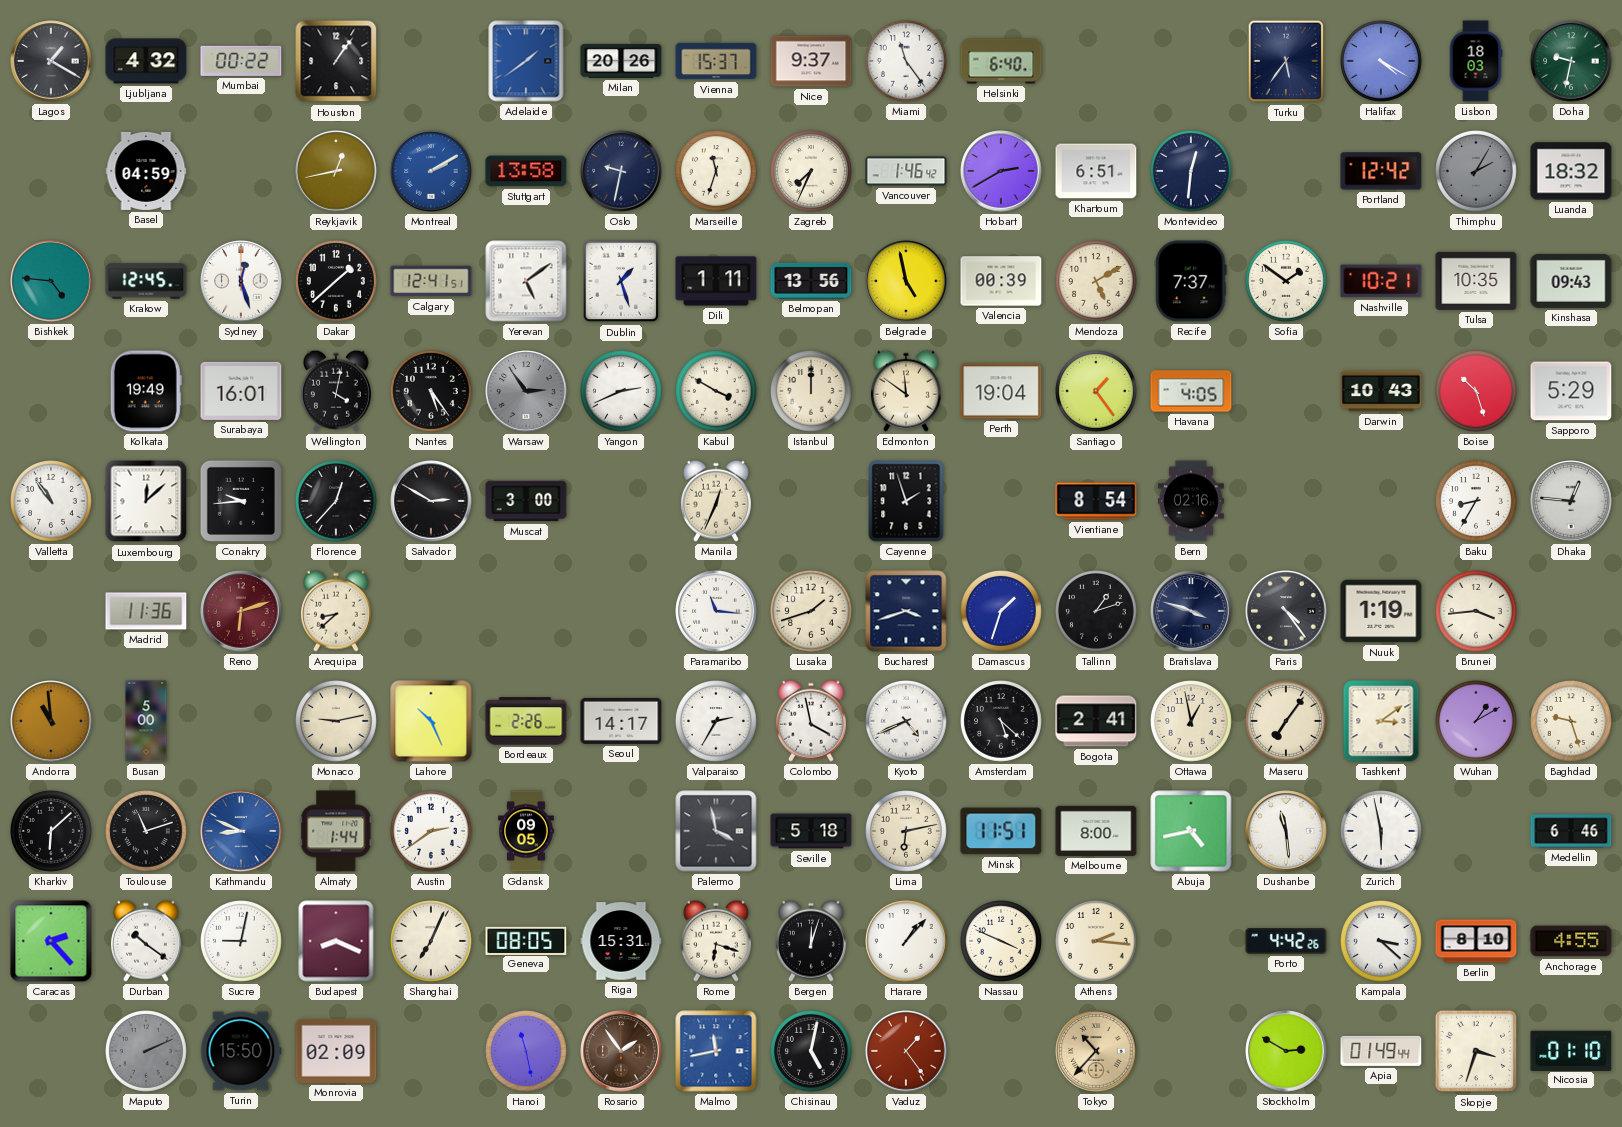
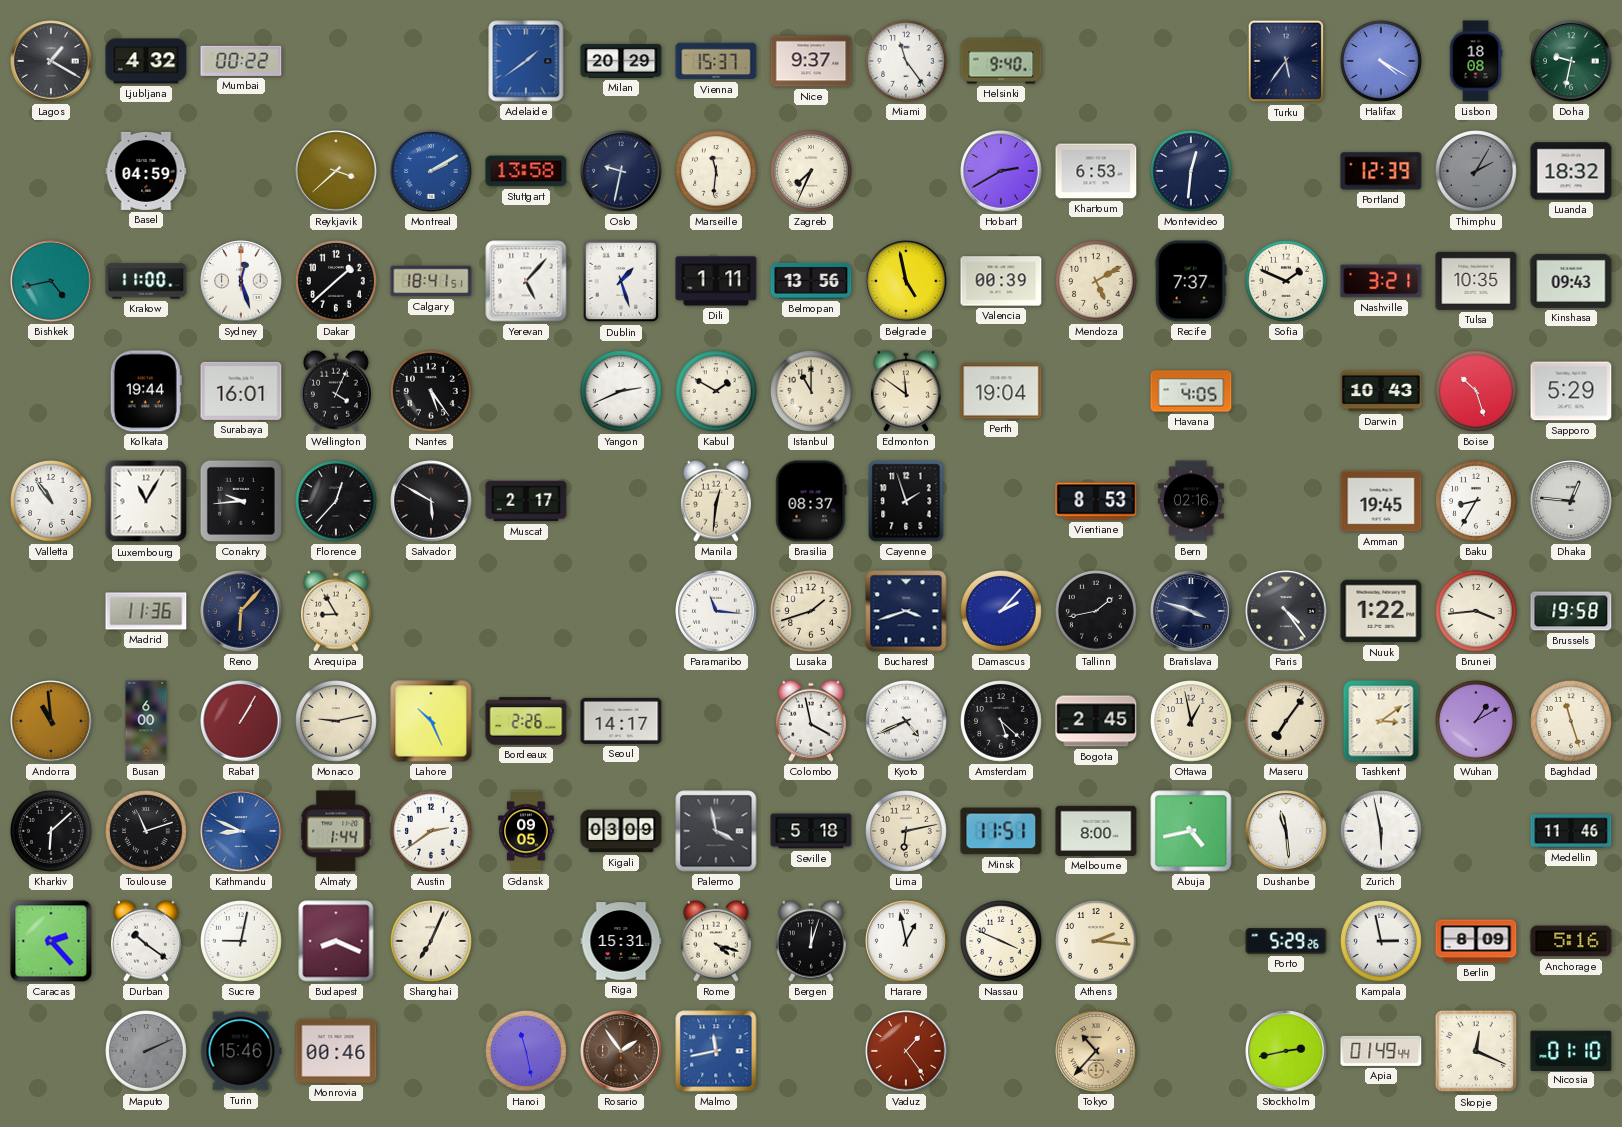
Houston: 1:06 -> none
Milan: 20:26 -> 20:29
Helsinki: 6:40 -> 9:40
Lisbon: 18:03 -> 18:08
Reykjavik: 12:43 -> 3:38
Marseille: 11:33 -> 11:31
Vancouver: 1:46 -> none
Khartoum: 6:51 -> 6:53
Portland: 12:42 -> 12:39
Bishkek: 4:46 -> 4:43
Krakow: 12:45 -> 11:00
Calgary: 12:41 -> 18:41
Yerevan: 5:09 -> 5:07
Sofia: 1:51 -> 1:49
Nashville: 10:21 -> 3:21
Kolkata: 19:49 -> 19:44
Wellington: 4:02 -> 4:04
Warsaw: 2:54 -> none
Kabul: 3:50 -> 1:50
Istanbul: 12:00 -> 11:00
Santiago: 1:24 -> none
Luxembourg: 12:08 -> 11:05
Salvador: 2:50 -> 5:50
Muscat: 3:00 -> 2:17
Manila: 12:34 -> 12:31
Brasilia: none -> 08:37
Vientiane: 8:54 -> 8:53
Amman: none -> 19:45
Reno: 6:12 -> 6:07
Reno dial: burgundy -> navy
Arequipa: 8:38 -> 8:55
Damascus: 1:33 -> 2:07
Tallinn: 1:12 -> 1:43
Nuuk: 1:19 -> 1:22
Brussels: none -> 19:58
Busan: 5:00 -> 6:00
Rabat: none -> 1:05
Valparaiso: 2:35 -> none
Bogota: 2:41 -> 2:45
Baghdad: 9:27 -> 11:27
Kigali: none -> 03:09
Medellin: 6:46 -> 11:46
Geneva: 08:05 -> none
Rome: 6:18 -> 4:18
Harare: 1:07 -> 12:58
Porto: 4:42 -> 5:29
Kampala: 3:22 -> 2:58
Berlin: 8:10 -> 8:09
Anchorage: 4:55 -> 5:16
Turin: 15:50 -> 15:46
Monrovia: 02:09 -> 00:46
Chisinau: 5:02 -> none
Stockholm: 2:50 -> 2:43
Skopje: 3:33 -> 12:19
